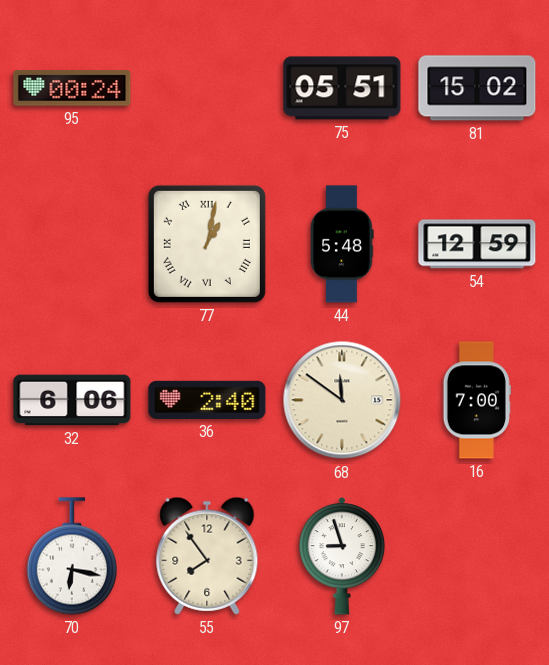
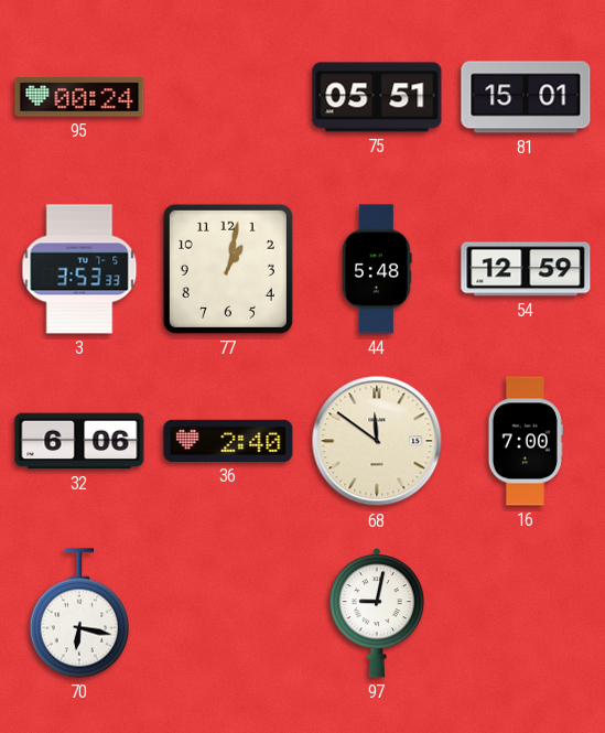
81: 15:02 -> 15:01
3: none -> 3:53
77 numerals: Roman -> Arabic
55: 7:54 -> none
97: 8:57 -> 9:02
